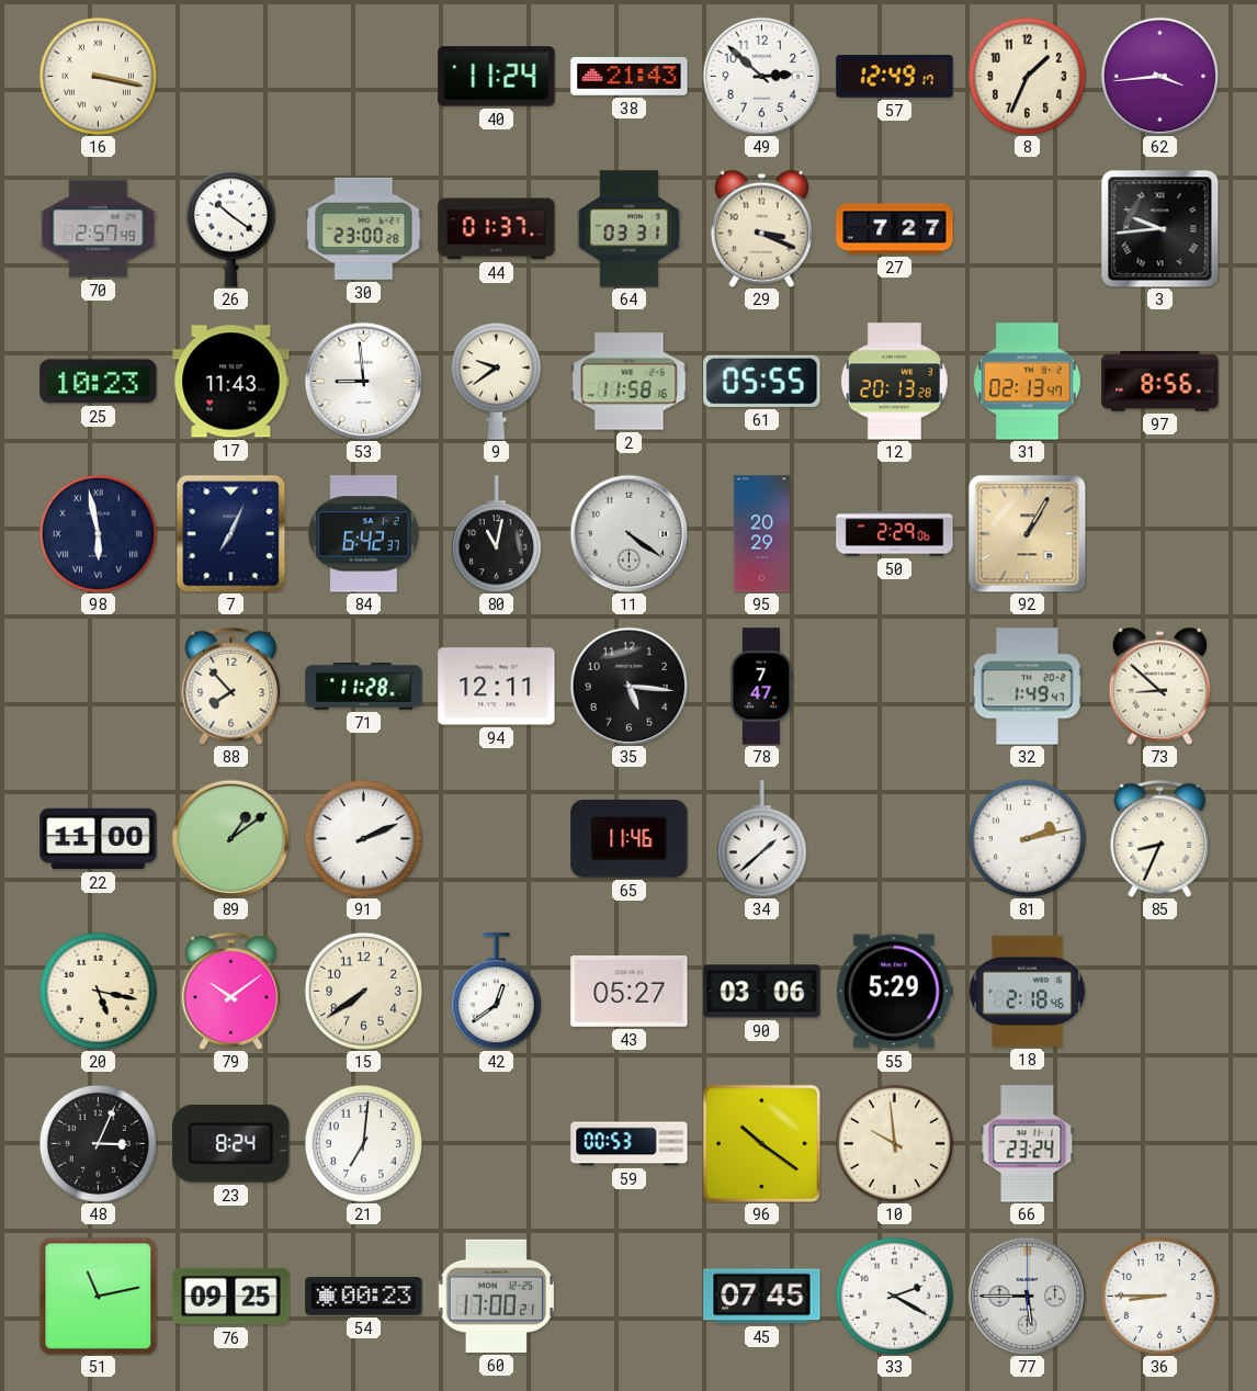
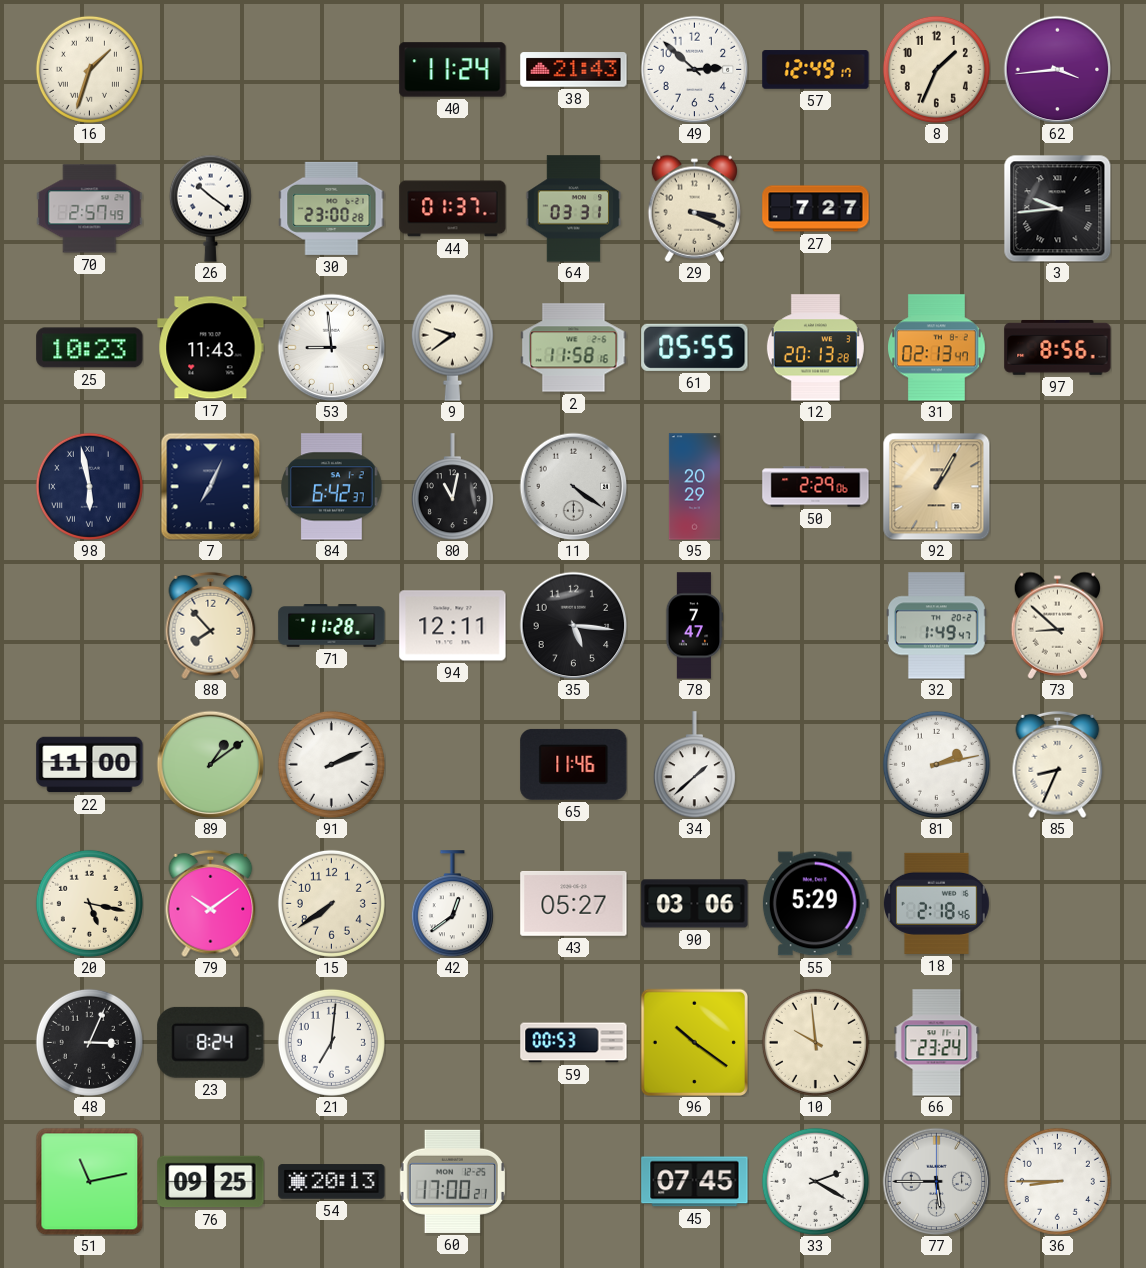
16: 3:17 -> 1:33
54: 00:23 -> 20:13
